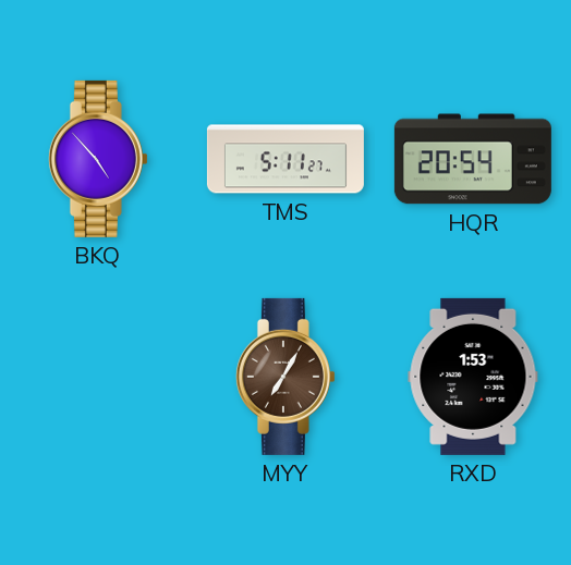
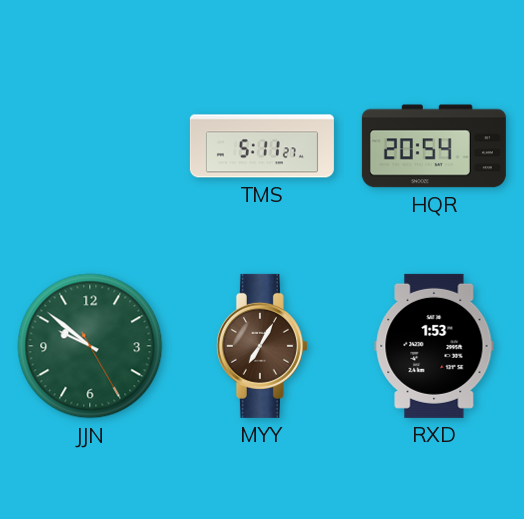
BKQ: 4:53 -> none
JJN: none -> 9:51
